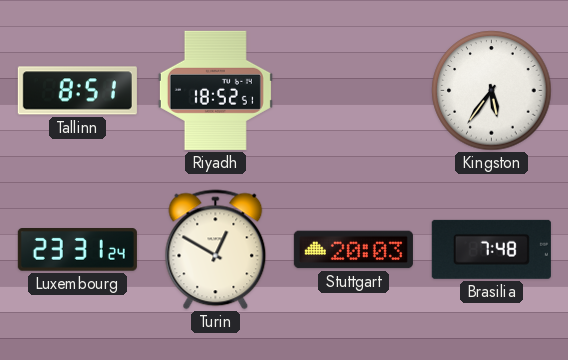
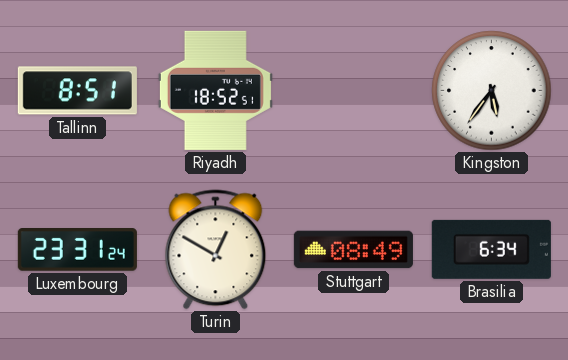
Stuttgart: 20:03 -> 08:49
Brasilia: 7:48 -> 6:34
